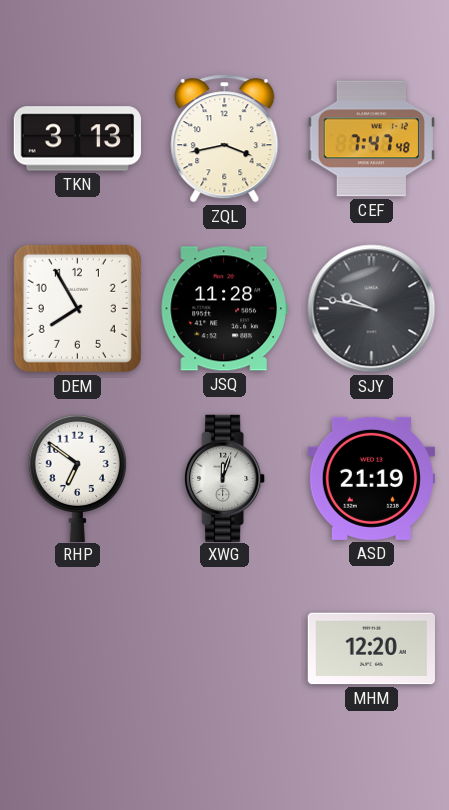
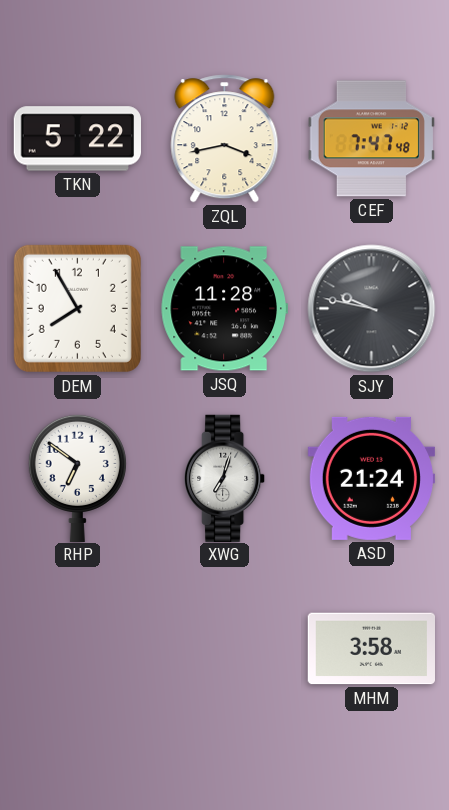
TKN: 3:13 -> 5:22
XWG: 12:03 -> 7:03
ASD: 21:19 -> 21:24
MHM: 12:20 -> 3:58
